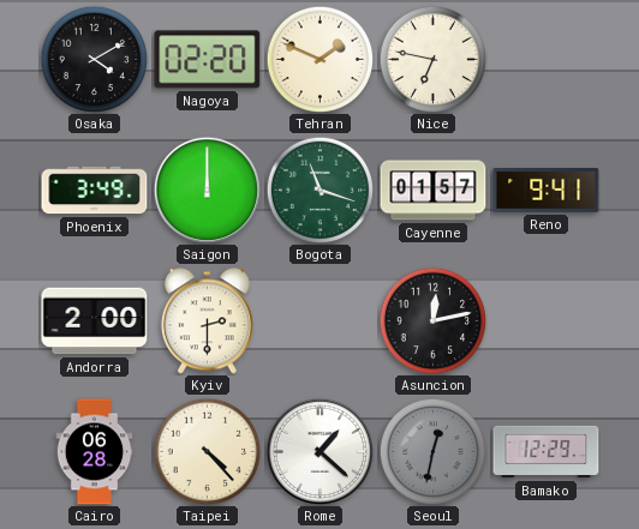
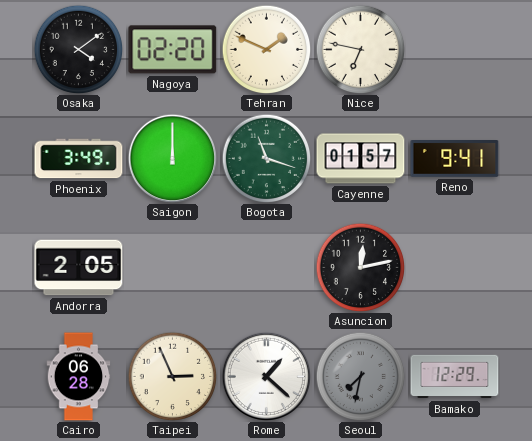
Osaka: 4:10 -> 4:09
Andorra: 2:00 -> 2:05
Kyiv: 2:30 -> none
Taipei: 4:23 -> 2:56
Seoul: 12:32 -> 7:32
